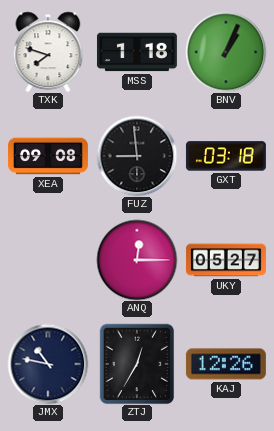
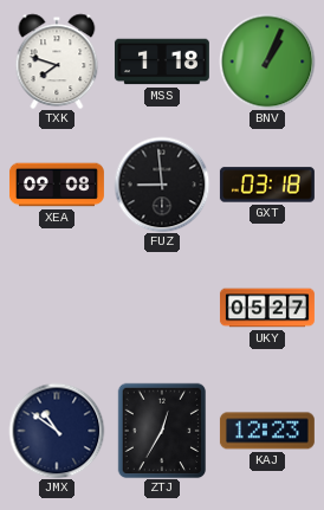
ANQ: 12:15 -> none
JMX: 10:47 -> 10:51
KAJ: 12:26 -> 12:23
